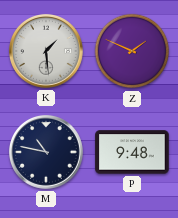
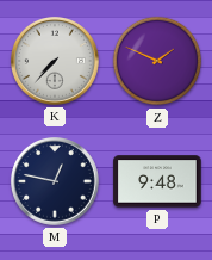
K: 1:29 -> 7:37
M: 10:47 -> 12:47
